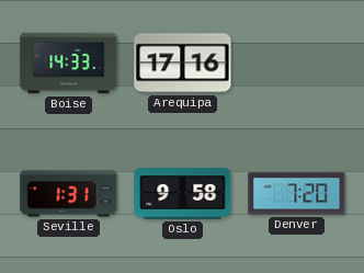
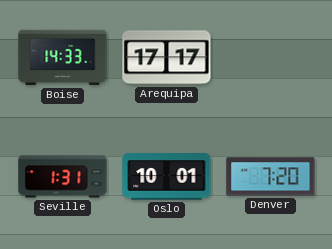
Arequipa: 17:16 -> 17:17
Oslo: 9:58 -> 10:01
